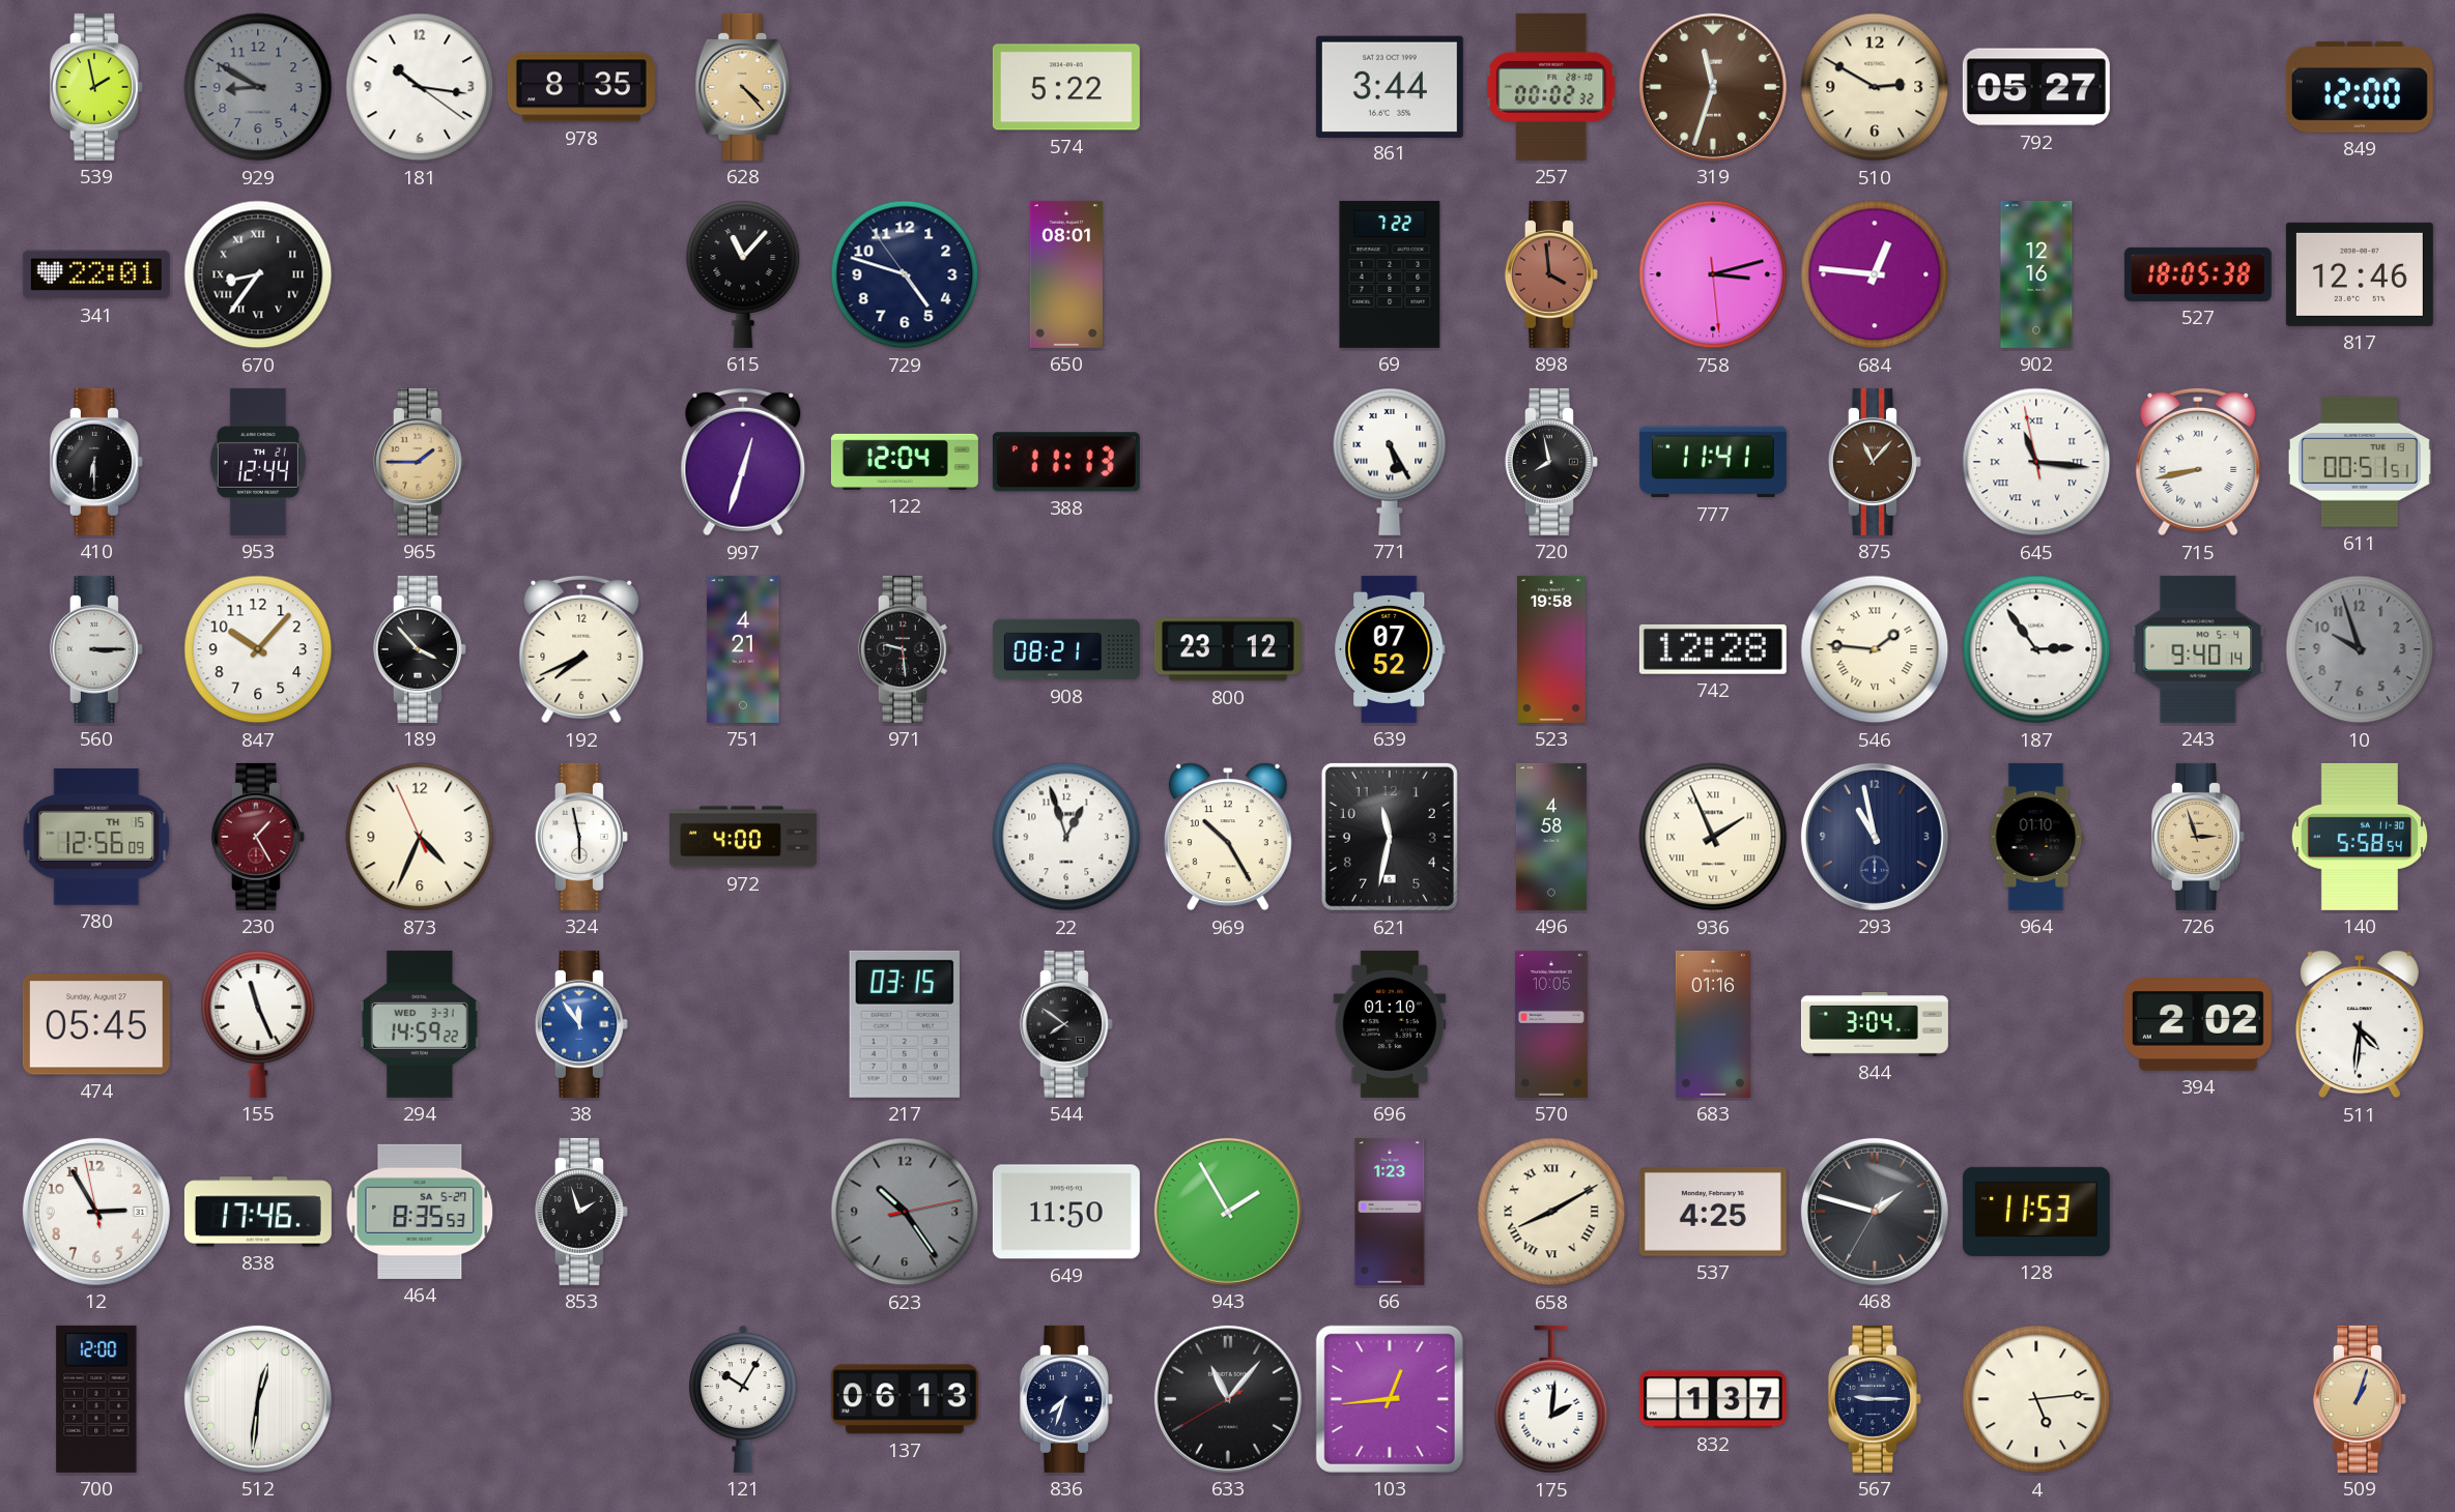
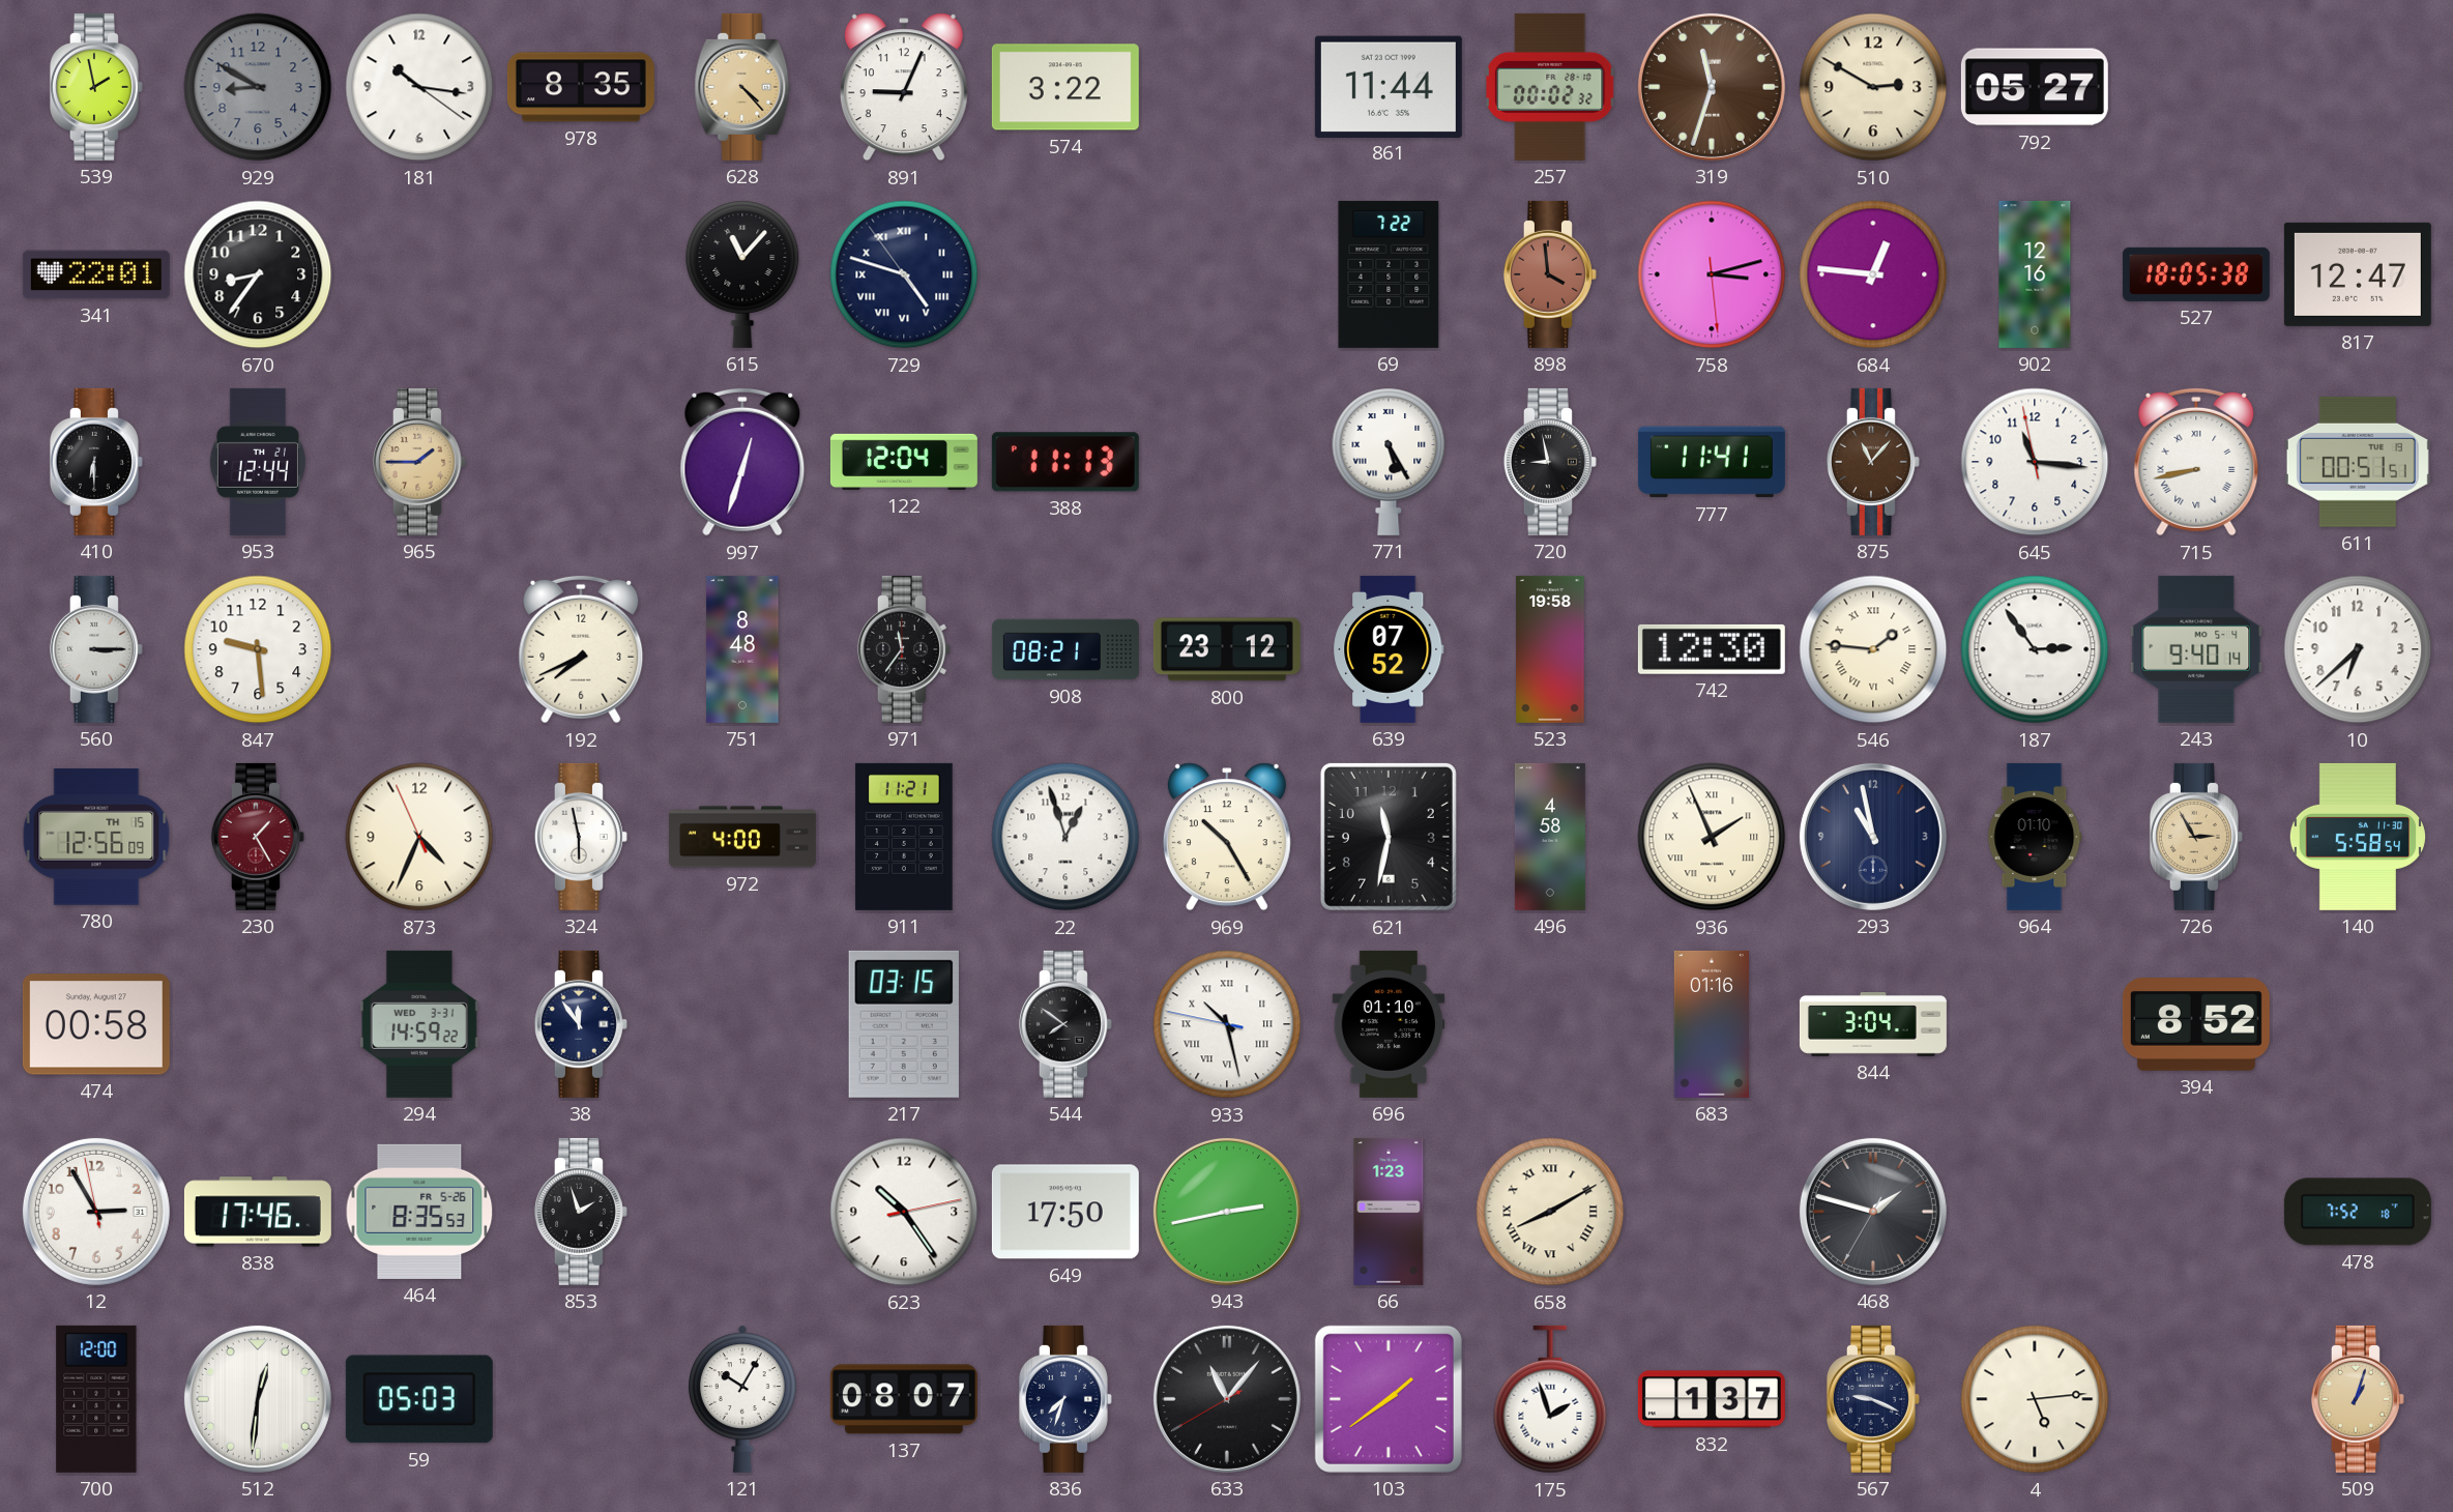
891: none -> 9:04
574: 5:22 -> 3:22
861: 3:44 -> 11:44
849: 12:00 -> none
670 numerals: Roman -> Arabic
729 numerals: Arabic -> Roman
650: 08:01 -> none
817: 12:46 -> 12:47
720: 7:58 -> 8:58
645 numerals: Roman -> Arabic
847: 10:07 -> 9:29
189: 3:53 -> none
751: 4:21 -> 8:48
971: 9:29 -> 11:36
742: 12:28 -> 12:30
10: 9:57 -> 6:38
10 dial: grey -> white
911: none -> 11:21
726: 2:57 -> 2:55
474: 05:45 -> 00:58
155: 11:26 -> none
38 dial: blue -> navy
933: none -> 10:27
570: 10:05 -> none
394: 2:02 -> 8:52
511: 4:31 -> none
464 date: SA 5-27 -> FR 5-26
623 dial: grey -> white
649: 11:50 -> 17:50
943: 1:55 -> 2:43
537: 4:25 -> none
128: 11:53 -> none
478: none -> 7:52
59: none -> 05:03
137: 06:13 -> 08:07
103: 12:44 -> 1:39
175: 2:01 -> 1:57
567: 9:15 -> 9:19
